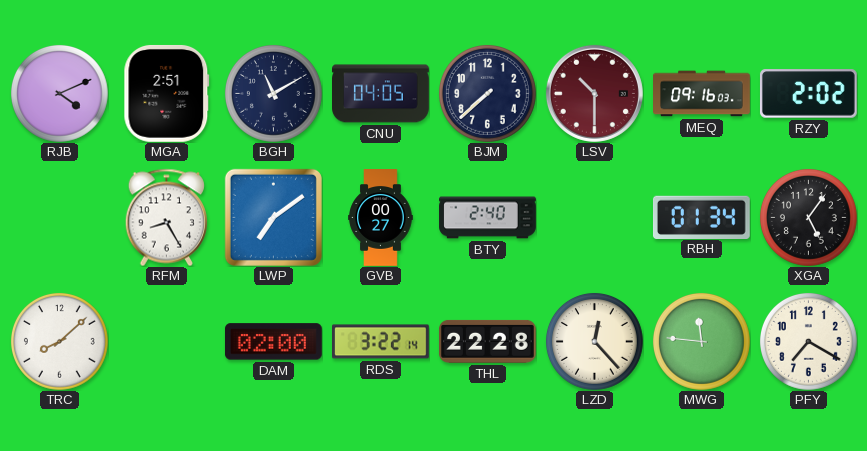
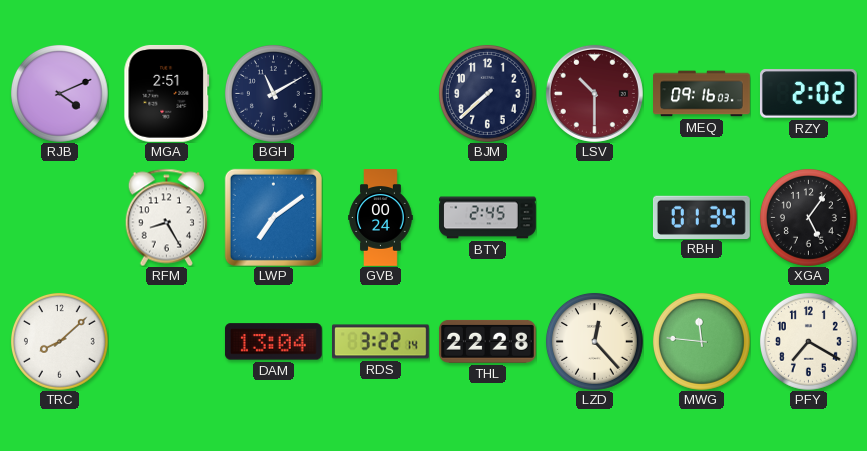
CNU: 04:05 -> none
GVB: 00:27 -> 00:24
BTY: 2:40 -> 2:45
DAM: 02:00 -> 13:04
